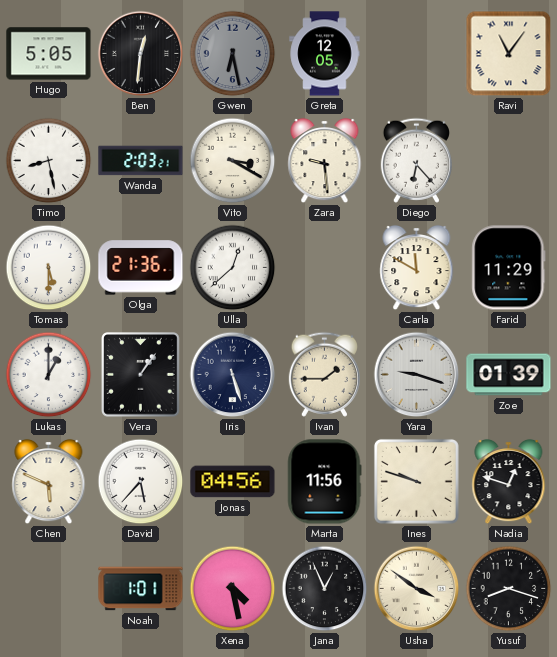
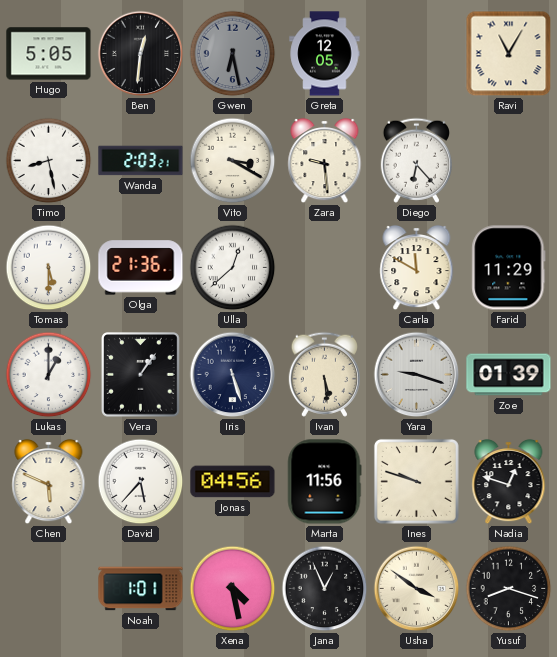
Ravi: 11:06 -> 11:05
Ivan: 1:45 -> 5:29
